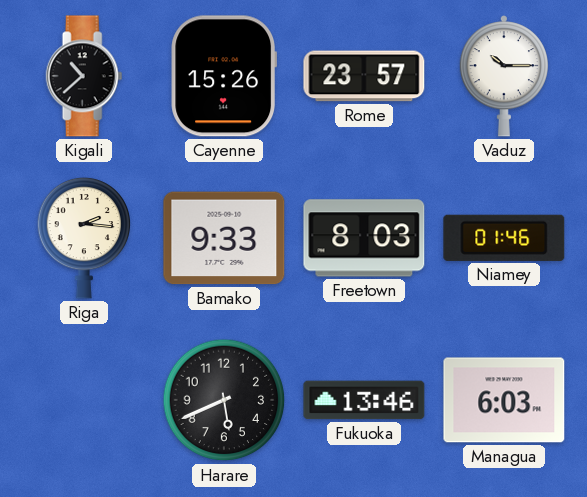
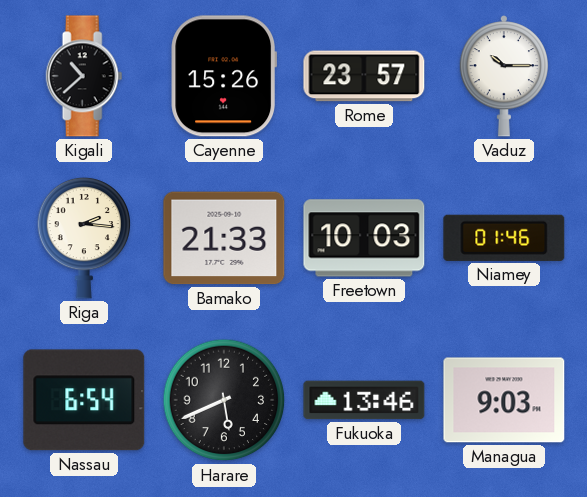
Bamako: 9:33 -> 21:33
Freetown: 8:03 -> 10:03
Nassau: none -> 6:54
Managua: 6:03 -> 9:03
